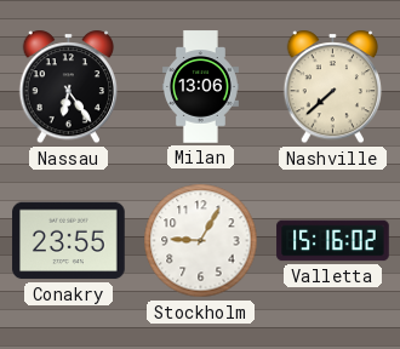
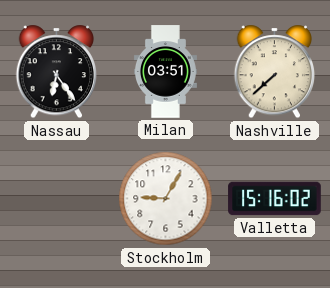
Milan: 13:06 -> 03:51
Conakry: 23:55 -> none
